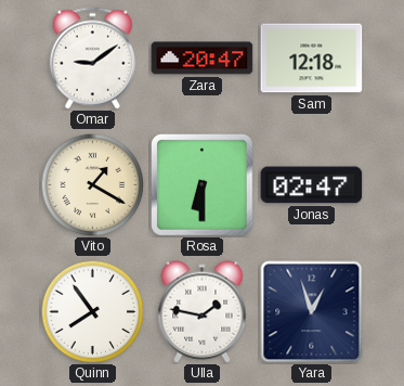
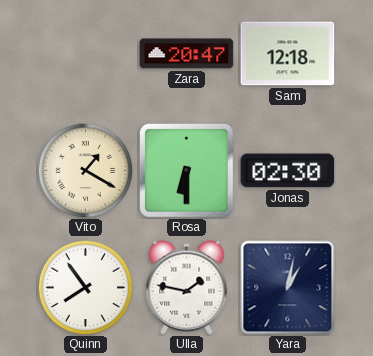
Omar: 9:09 -> none
Jonas: 02:47 -> 02:30
Yara: 12:57 -> 1:02
